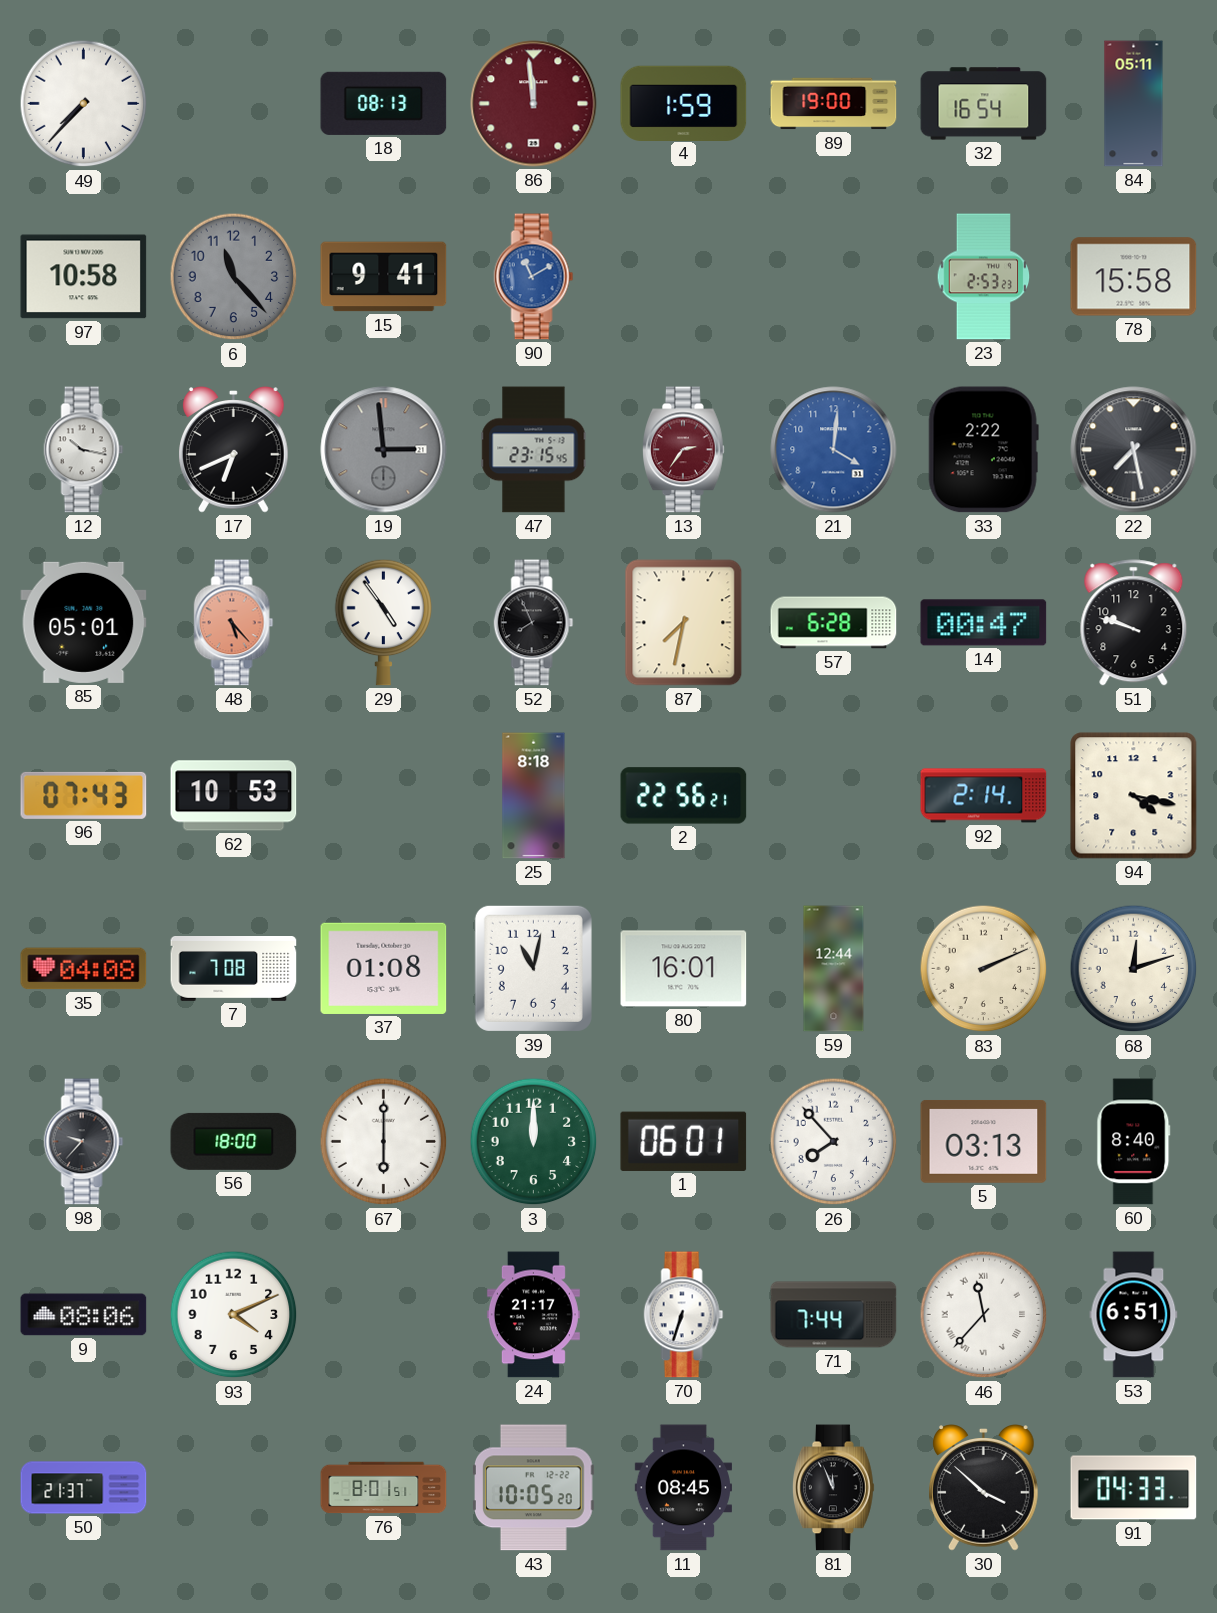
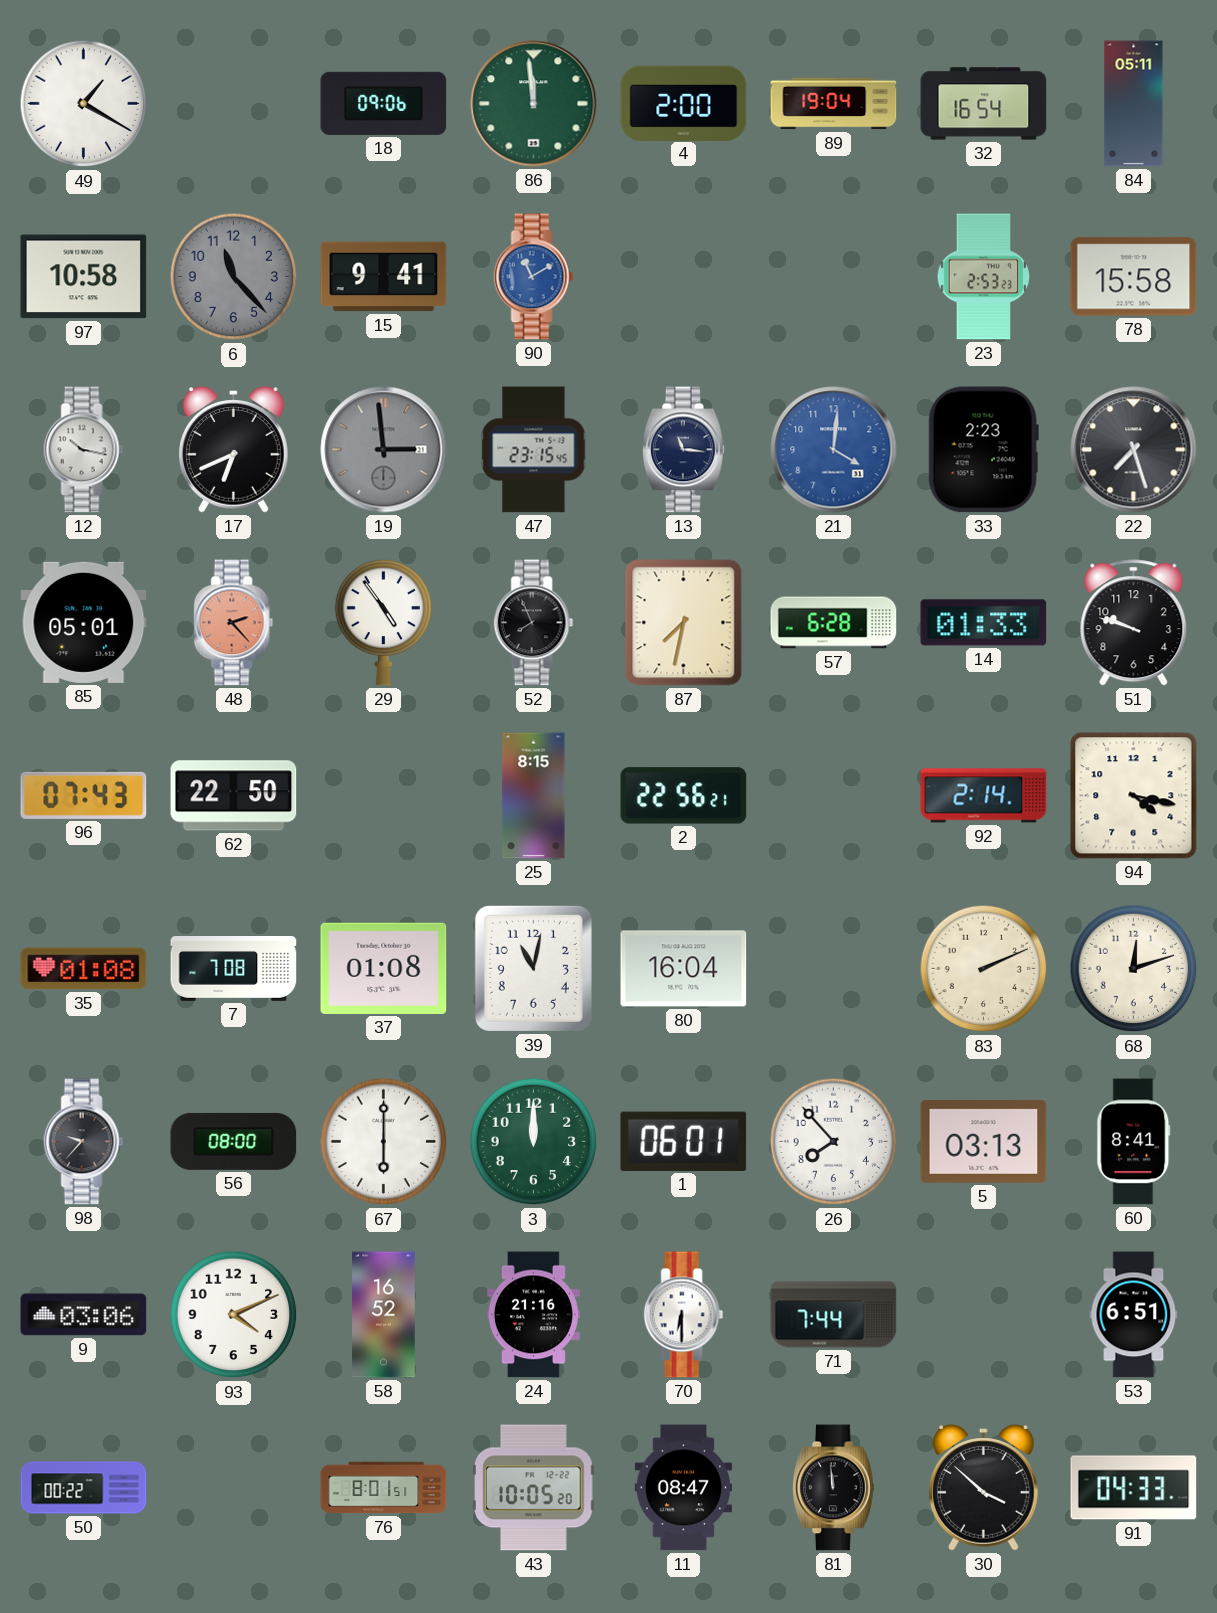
49: 7:37 -> 1:20
18: 08:13 -> 09:06
86 dial: burgundy -> green
4: 1:59 -> 2:00
89: 19:00 -> 19:04
13: 2:36 -> 11:16
13 dial: burgundy -> navy
33: 2:22 -> 2:23
22: 7:28 -> 7:27
48: 5:23 -> 2:23
14: 00:47 -> 01:33
62: 10:53 -> 22:50
25: 8:18 -> 8:15
35: 04:08 -> 01:08
80: 16:01 -> 16:04
59: 12:44 -> none
56: 18:00 -> 08:00
60: 8:40 -> 8:41
9: 08:06 -> 03:06
58: none -> 16:52
24: 21:17 -> 21:16
70: 6:33 -> 6:30
46: 11:37 -> none
50: 21:37 -> 00:22
11: 08:45 -> 08:47
81: 11:56 -> 11:59
